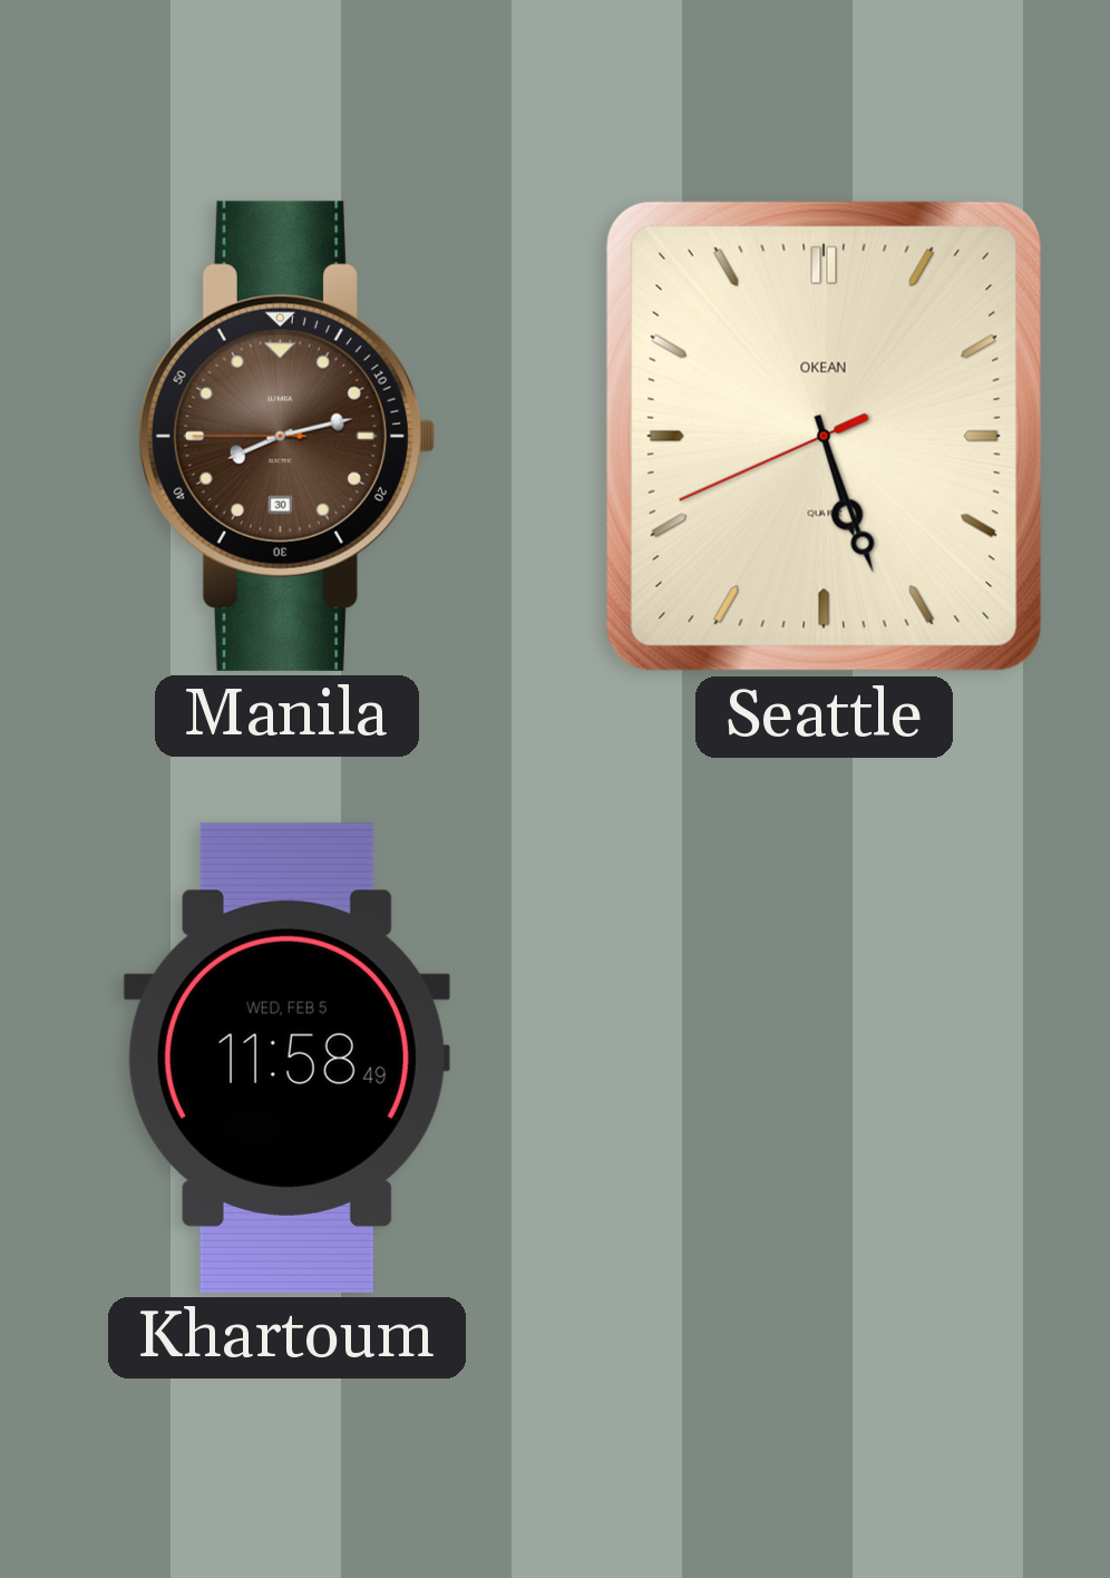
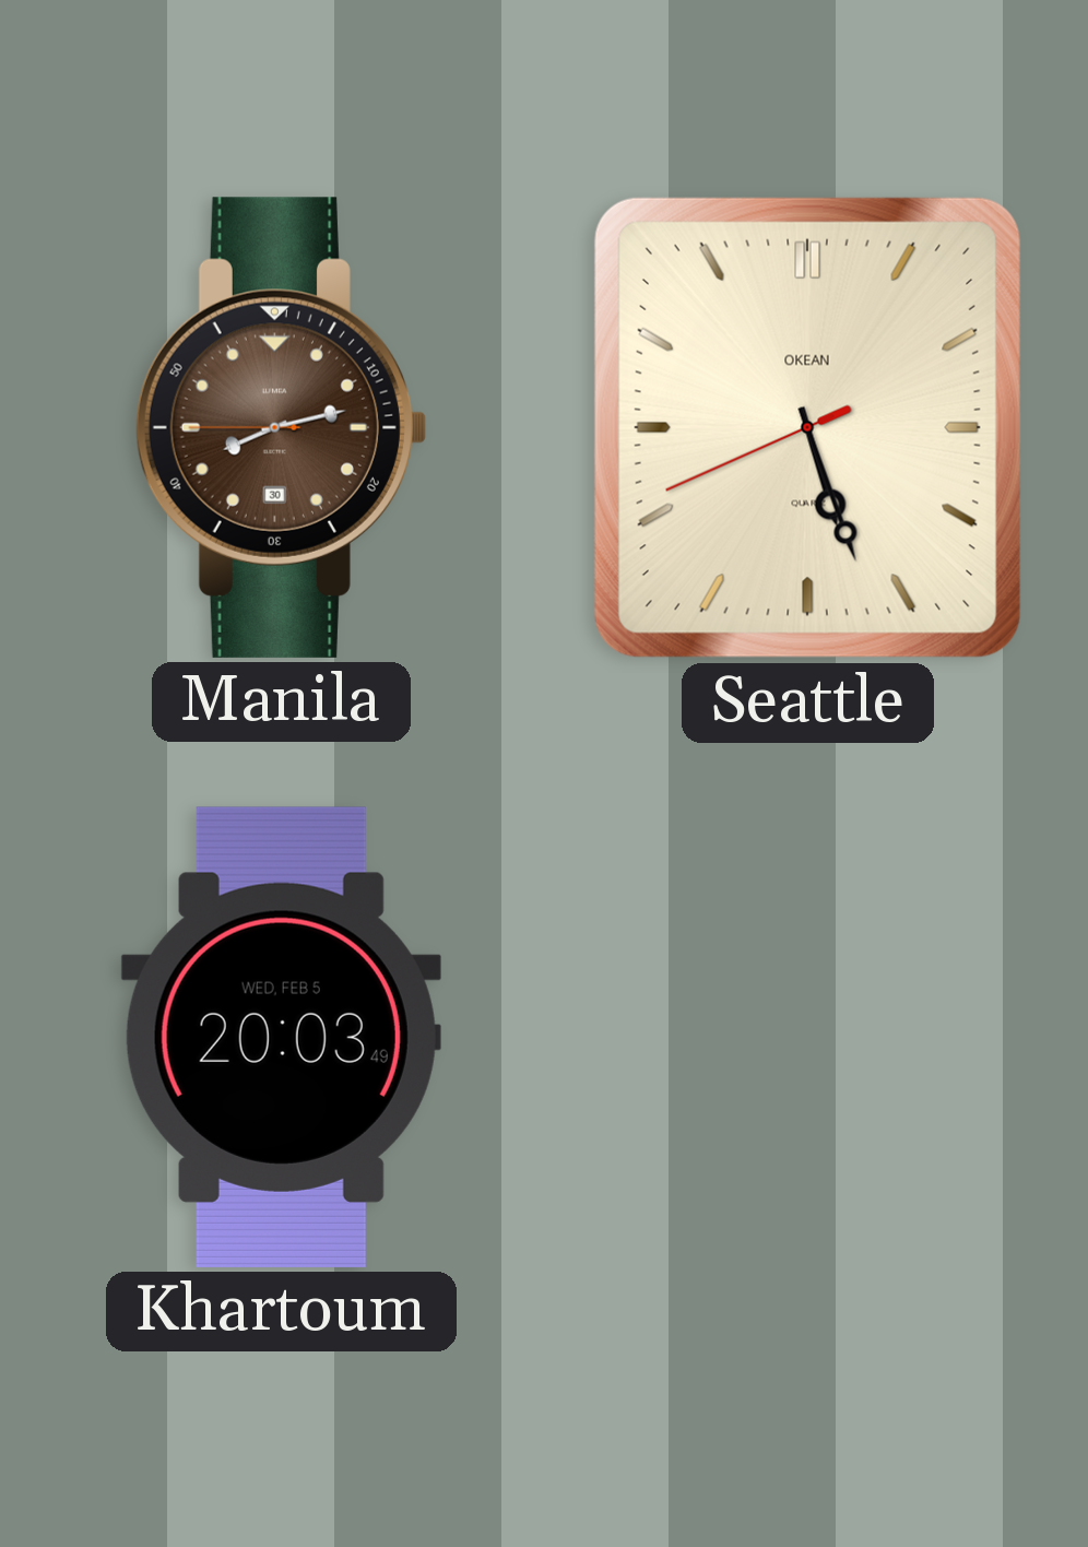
Khartoum: 11:58 -> 20:03
